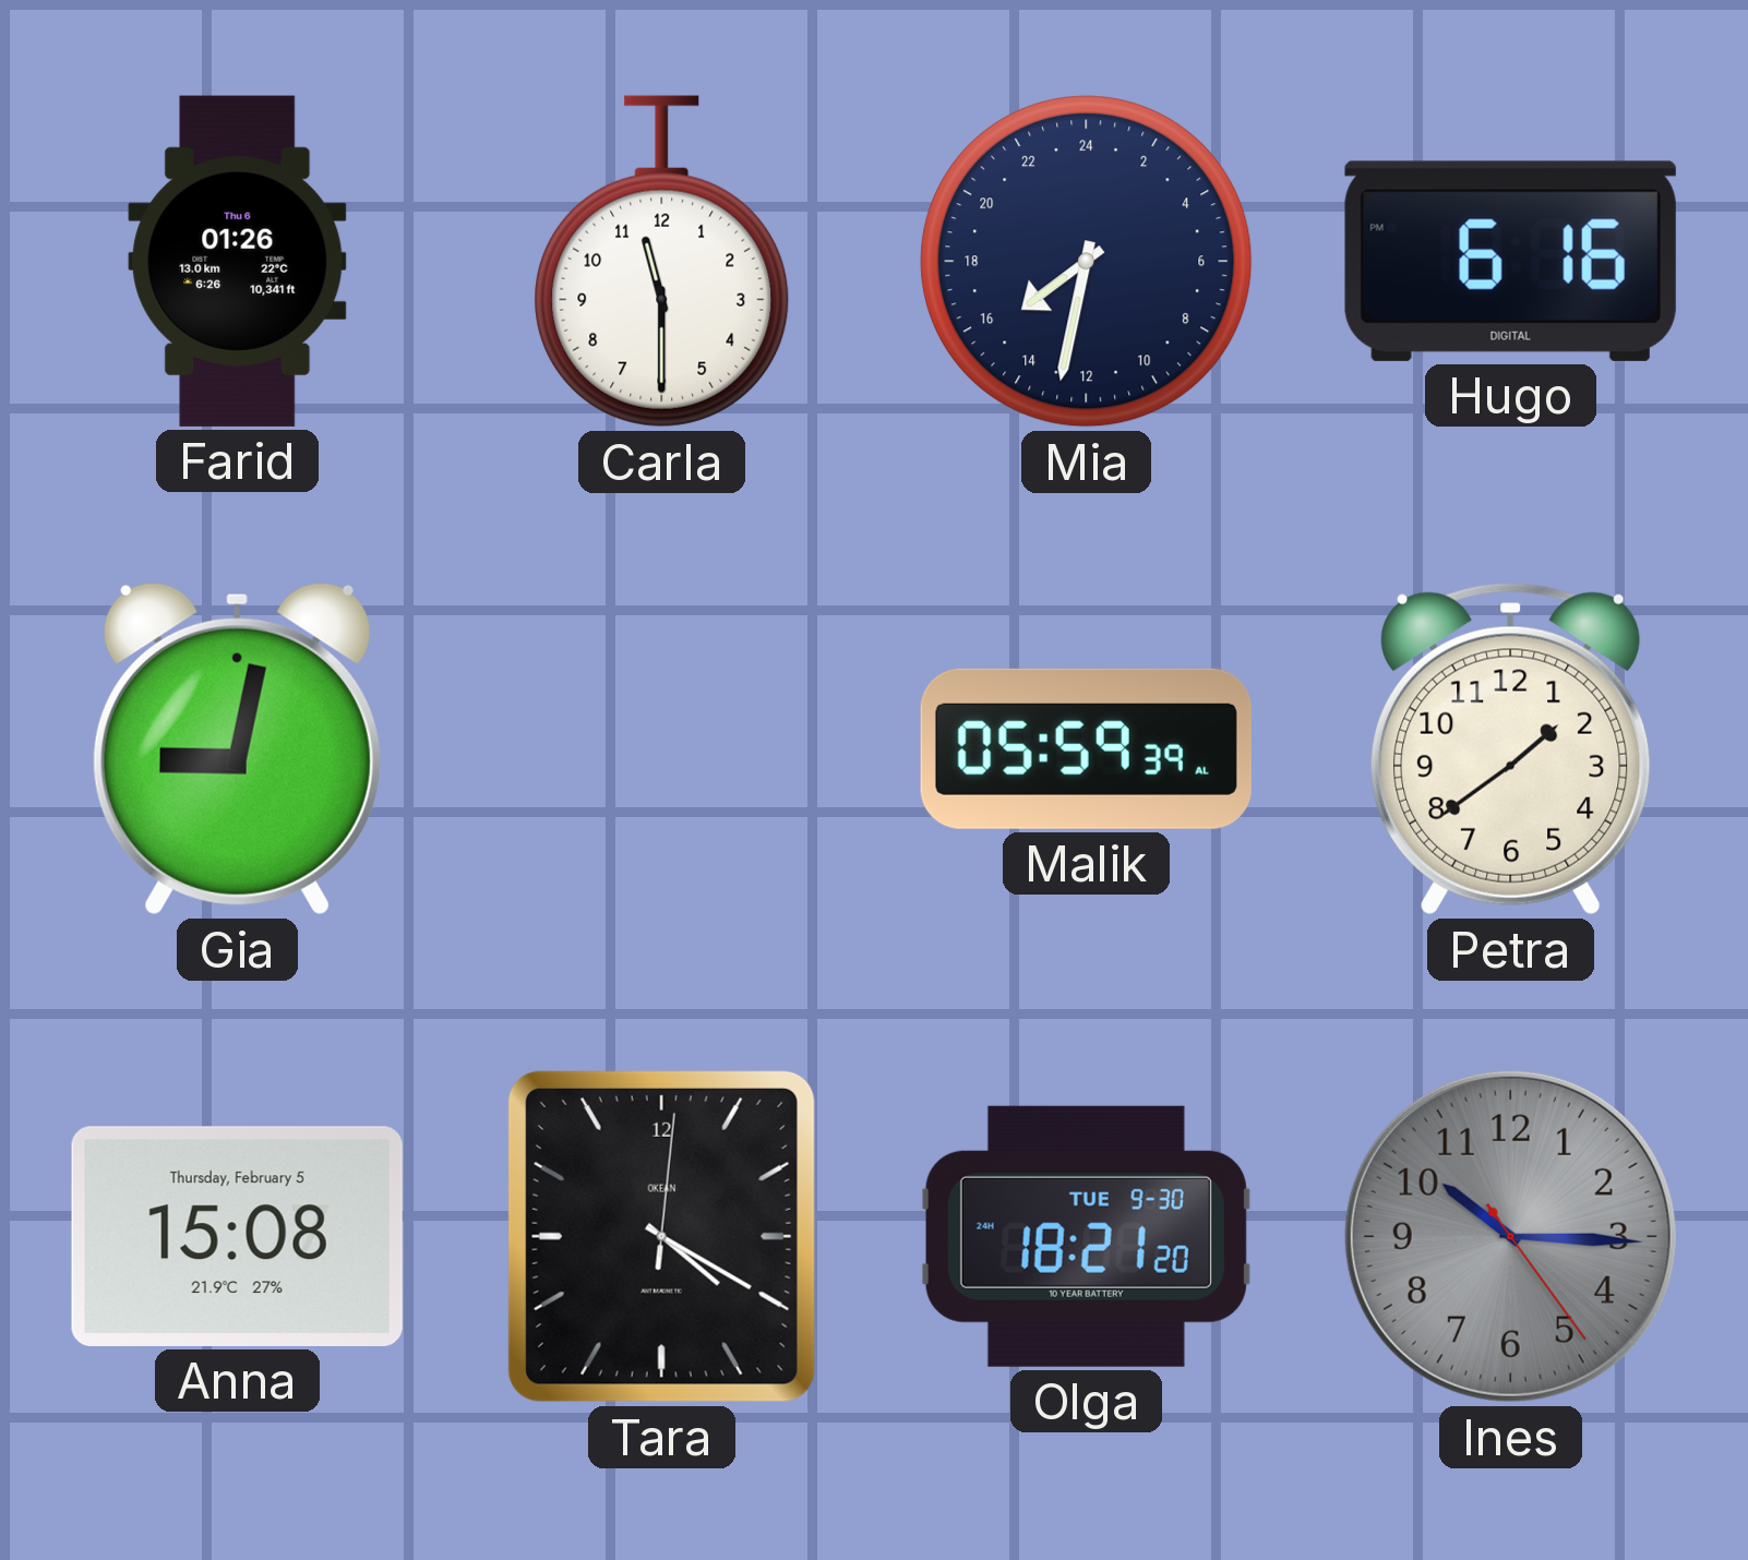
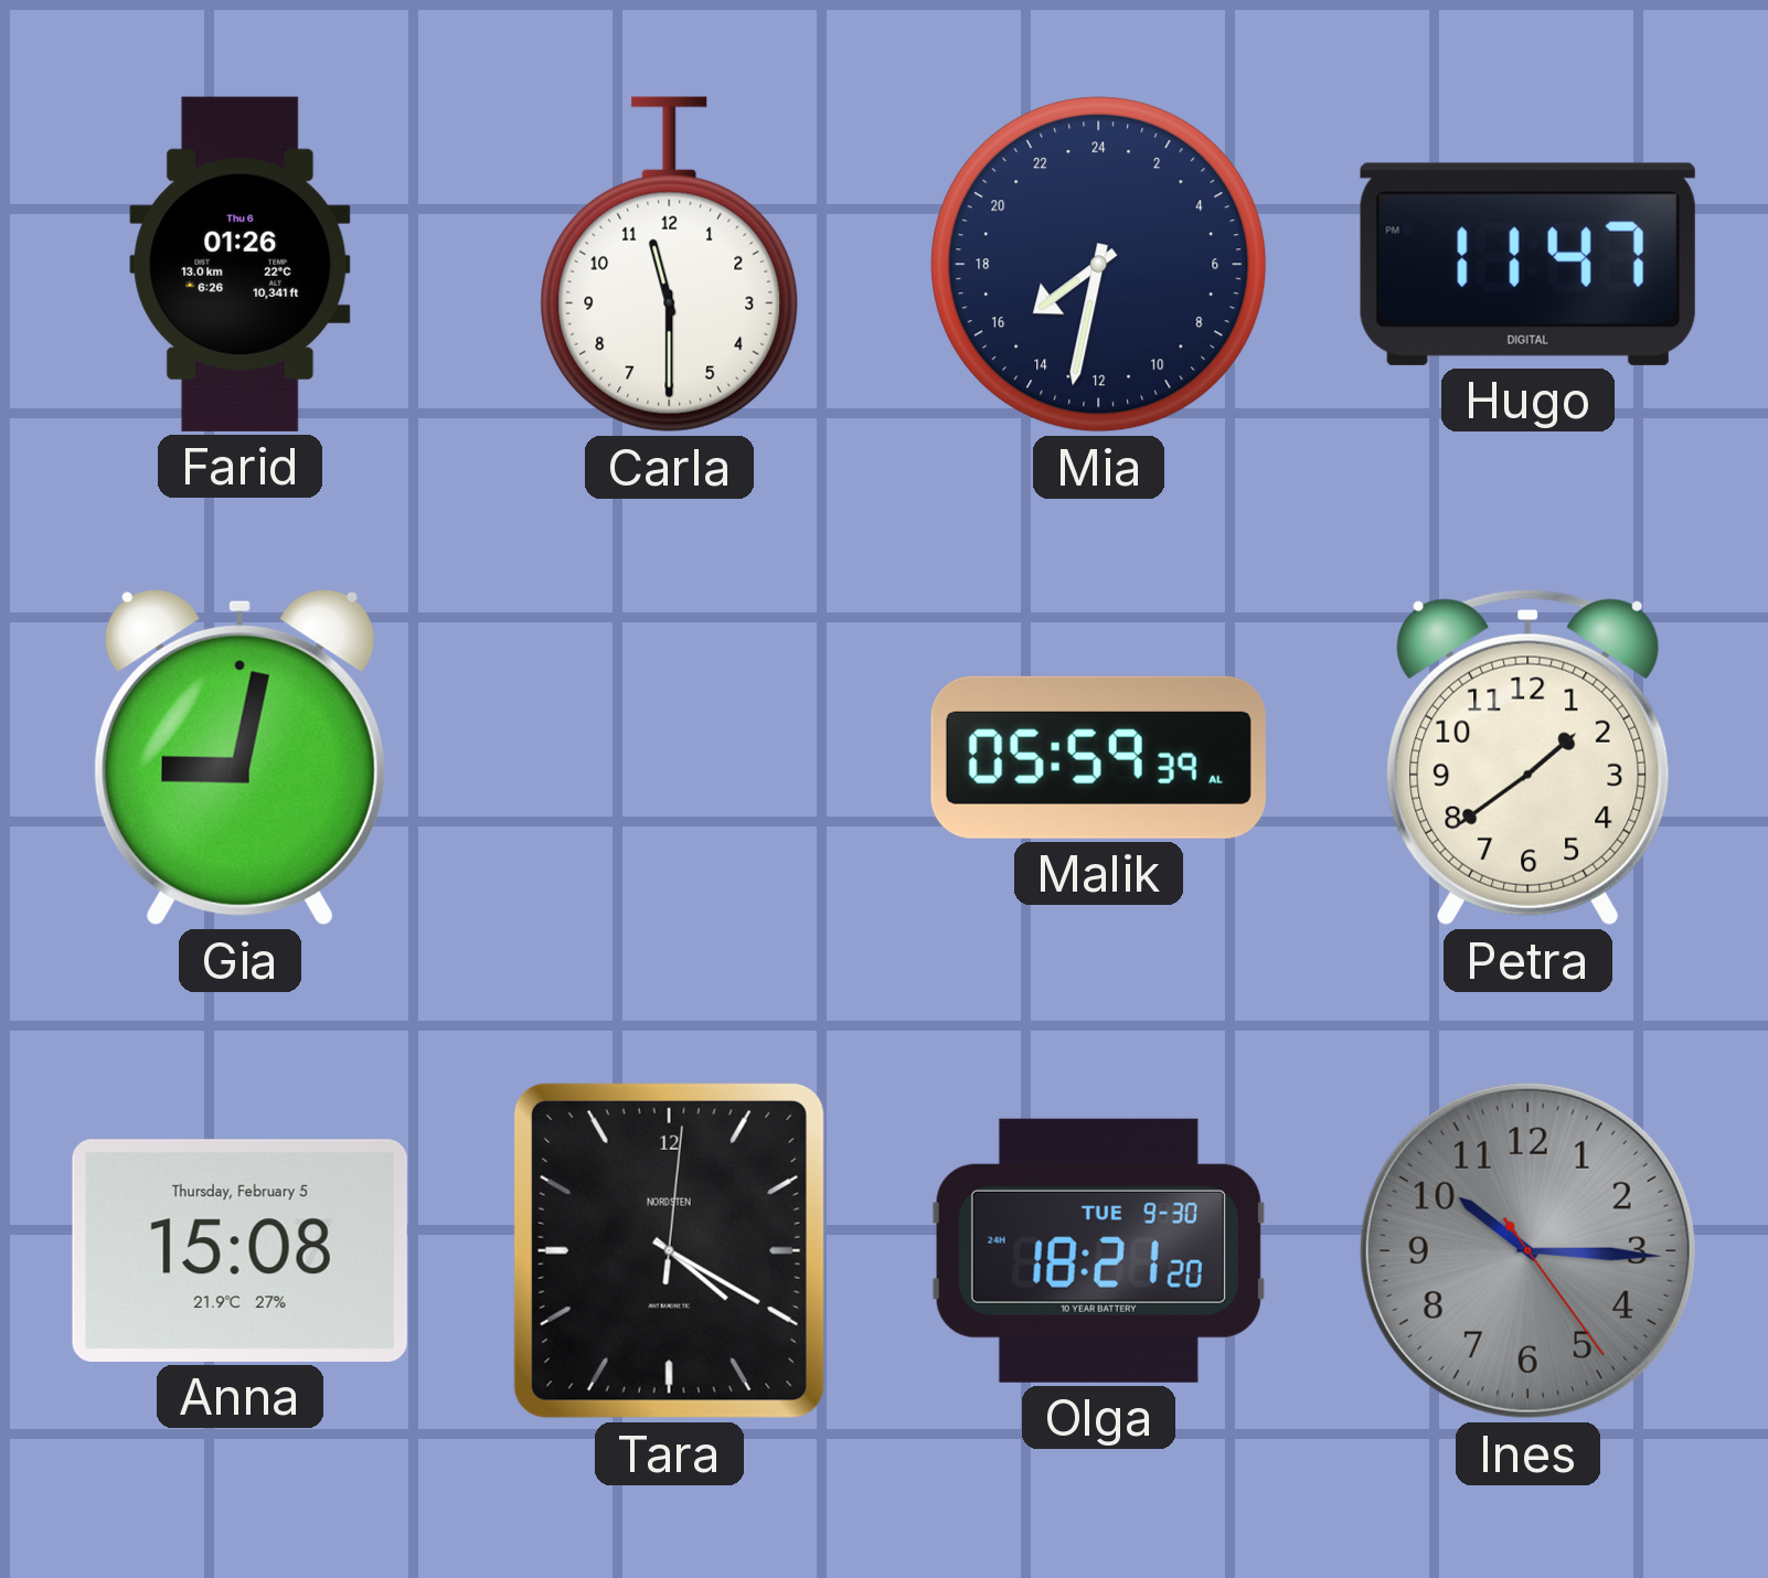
Hugo: 6:16 -> 11:47
Tara brand: OKEAN -> NORDSTEN
